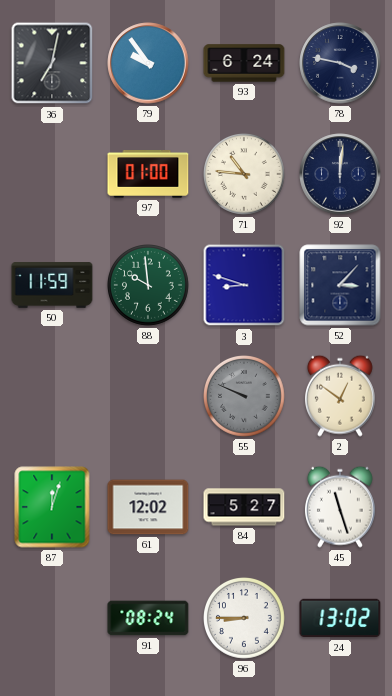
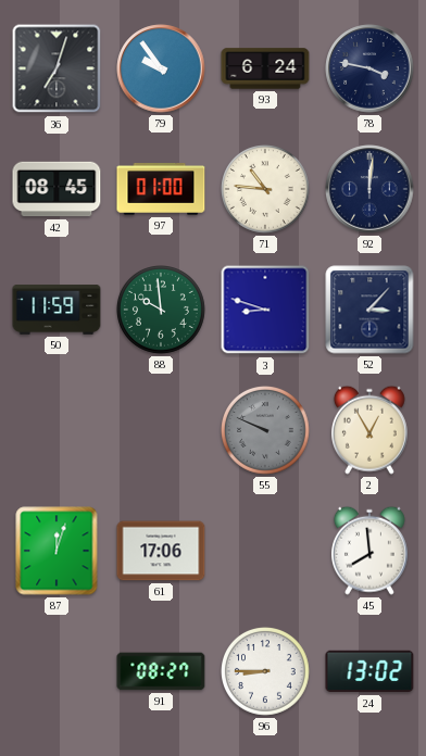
36: 7:02 -> 7:03
42: none -> 08:45
2: 12:51 -> 12:55
61: 12:02 -> 17:06
84: 5:27 -> none
45: 11:27 -> 7:59
91: 08:24 -> 08:27
